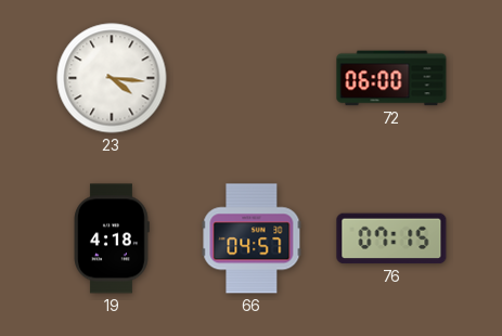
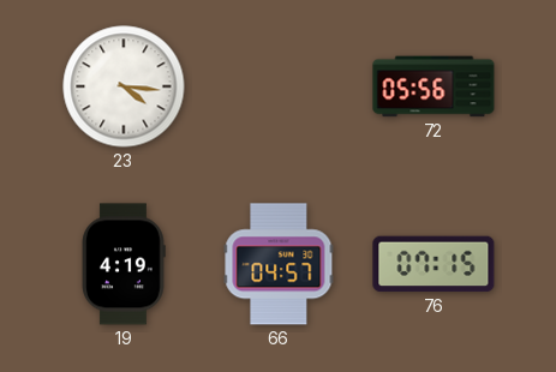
72: 06:00 -> 05:56
19: 4:18 -> 4:19
